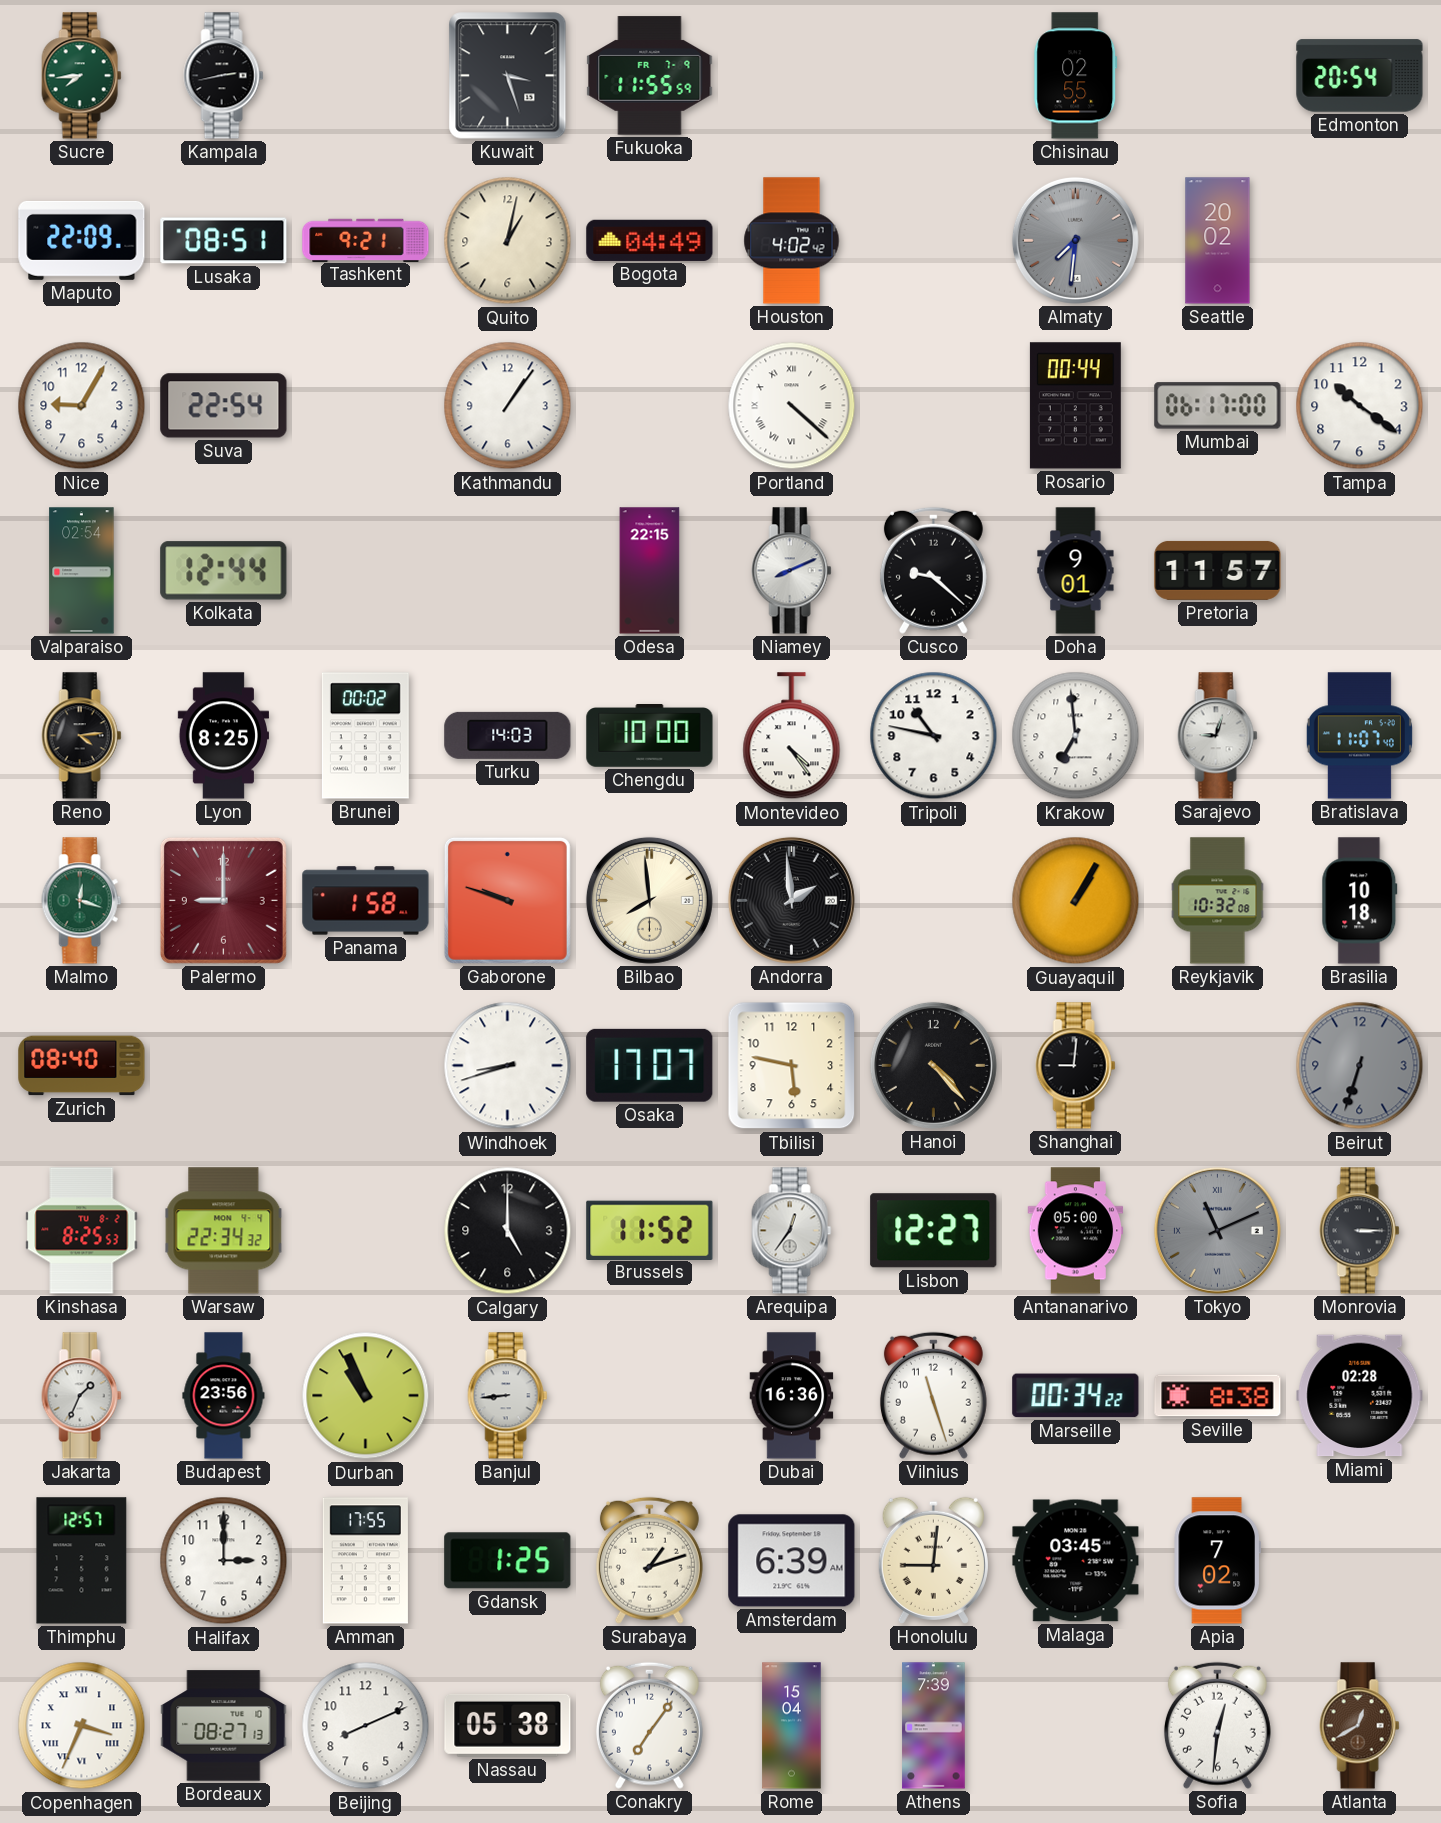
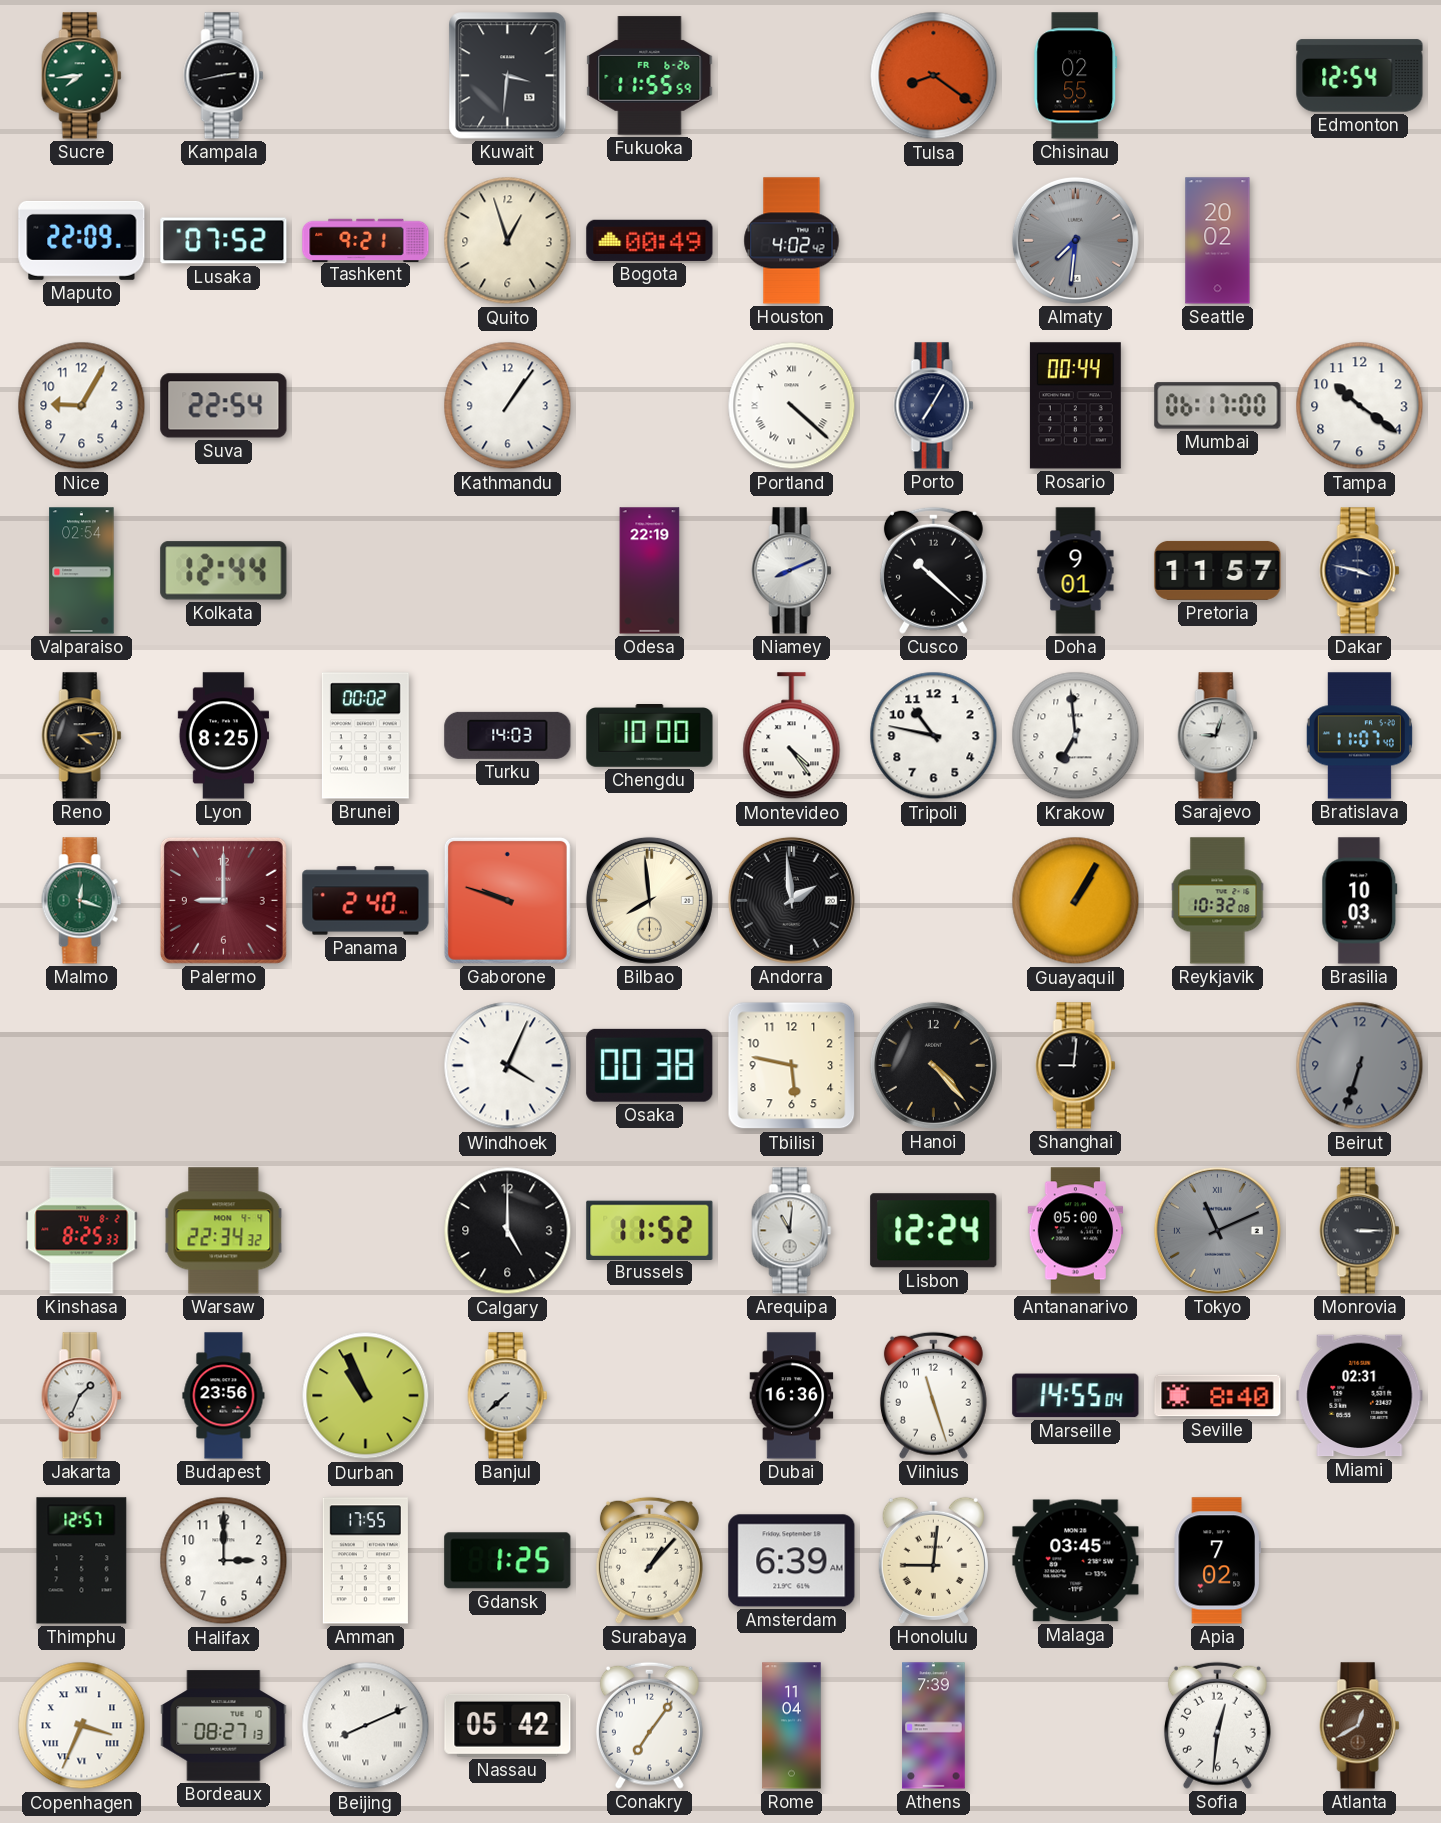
Kuwait: 3:27 -> 3:31
Fukuoka date: FR 7-9 -> FR 6-26
Tulsa: none -> 8:21
Edmonton: 20:54 -> 12:54
Lusaka: 08:51 -> 07:52
Quito: 1:02 -> 12:57
Bogota: 04:49 -> 00:49
Porto: none -> 7:05
Odesa: 22:15 -> 22:19
Cusco: 9:22 -> 10:22
Dakar: none -> 3:47
Panama: 1:58 -> 2:40
Brasilia: 10:18 -> 10:03
Zurich: 08:40 -> none
Windhoek: 8:42 -> 4:04
Osaka: 17:07 -> 00:38
Kinshasa: 8:25:53 -> 8:25:33
Arequipa: 12:36 -> 11:01
Lisbon: 12:27 -> 12:24
Banjul: 8:44 -> 7:38
Marseille: 00:34 -> 14:55
Seville: 8:38 -> 8:40
Miami: 02:28 -> 02:31
Surabaya: 1:12 -> 1:07
Beijing numerals: Arabic -> Roman
Nassau: 05:38 -> 05:42
Rome: 15:04 -> 11:04
